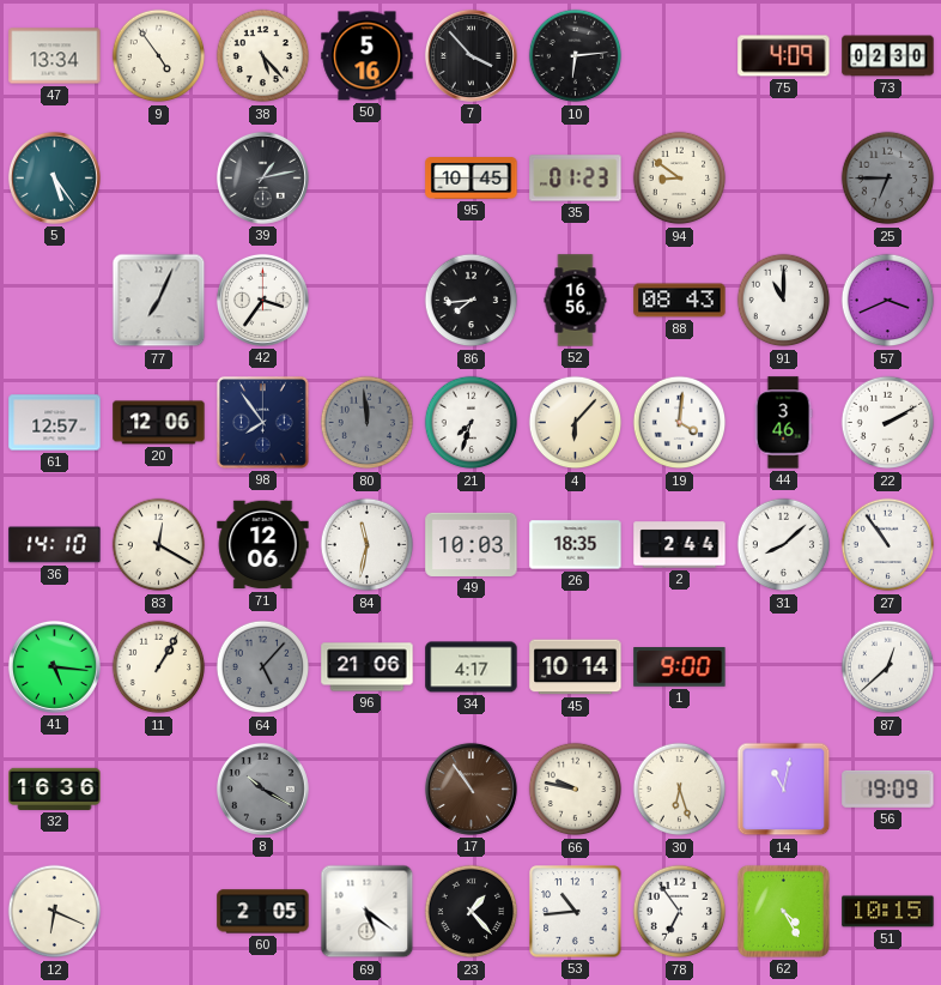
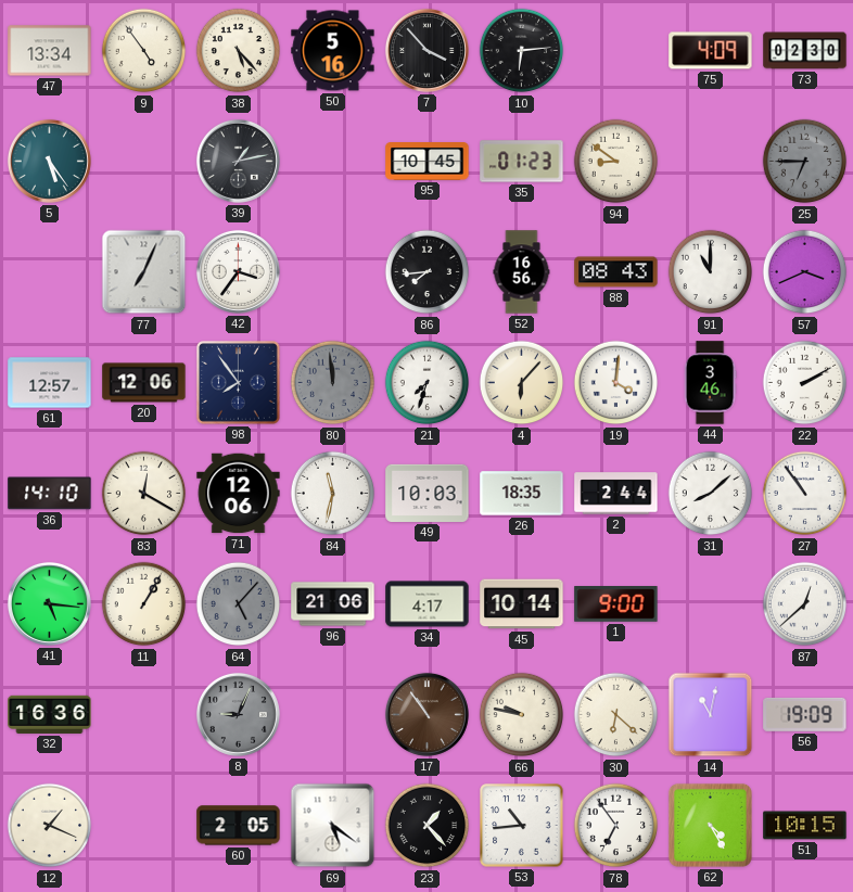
8: 10:20 -> 9:04
30: 6:27 -> 6:22
12: 6:19 -> 1:19
